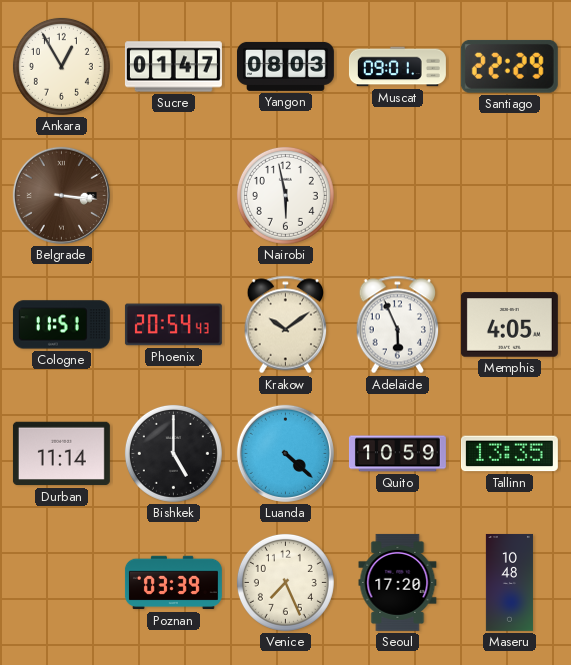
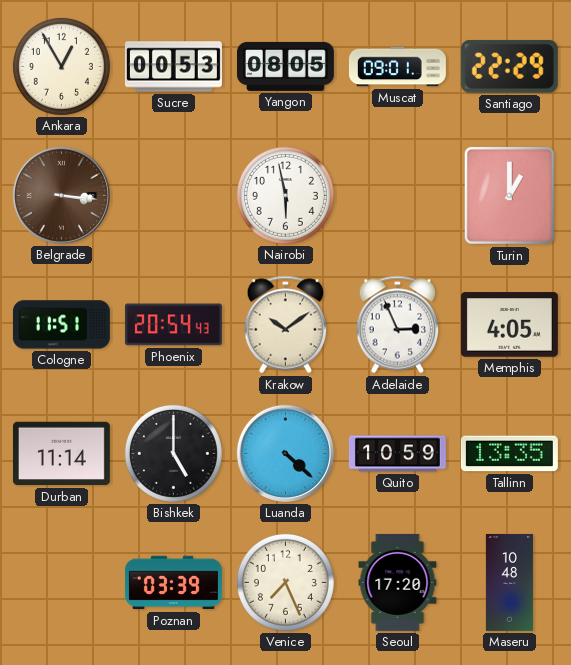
Sucre: 01:47 -> 00:53
Yangon: 08:03 -> 08:05
Turin: none -> 1:00
Adelaide: 5:56 -> 2:56
